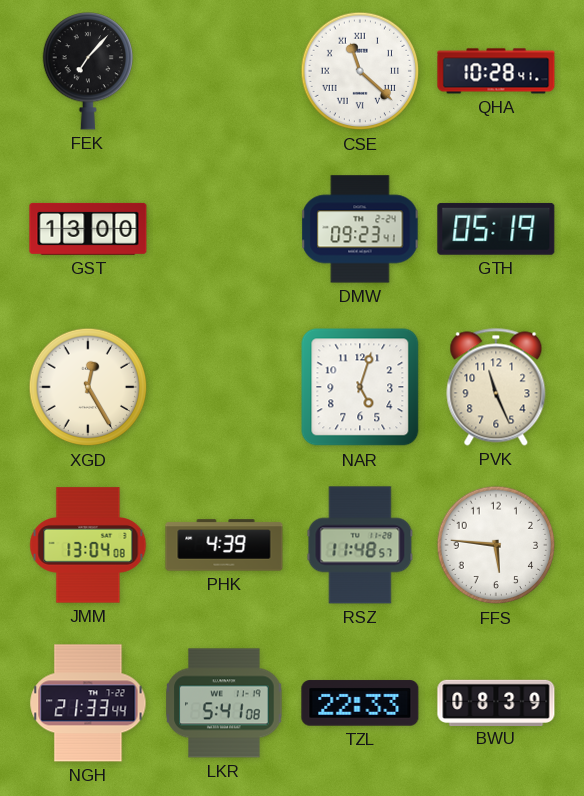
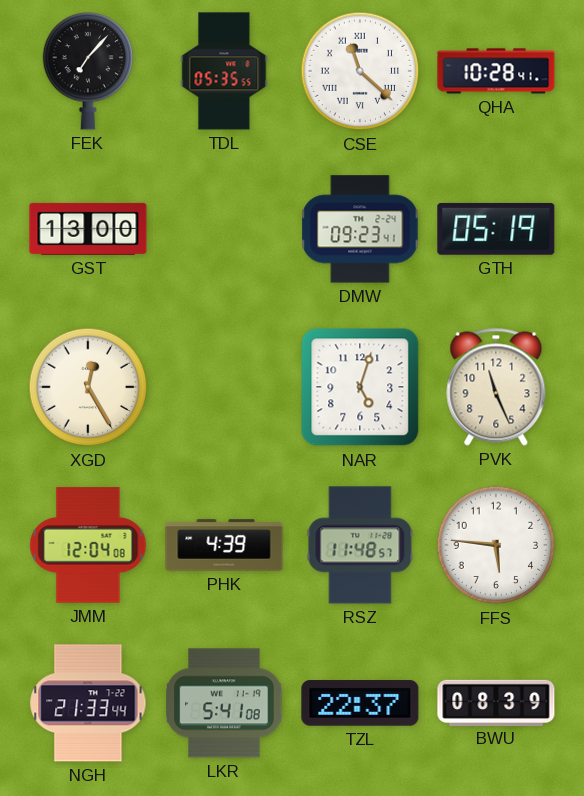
TDL: none -> 05:35
JMM: 13:04 -> 12:04
TZL: 22:33 -> 22:37
